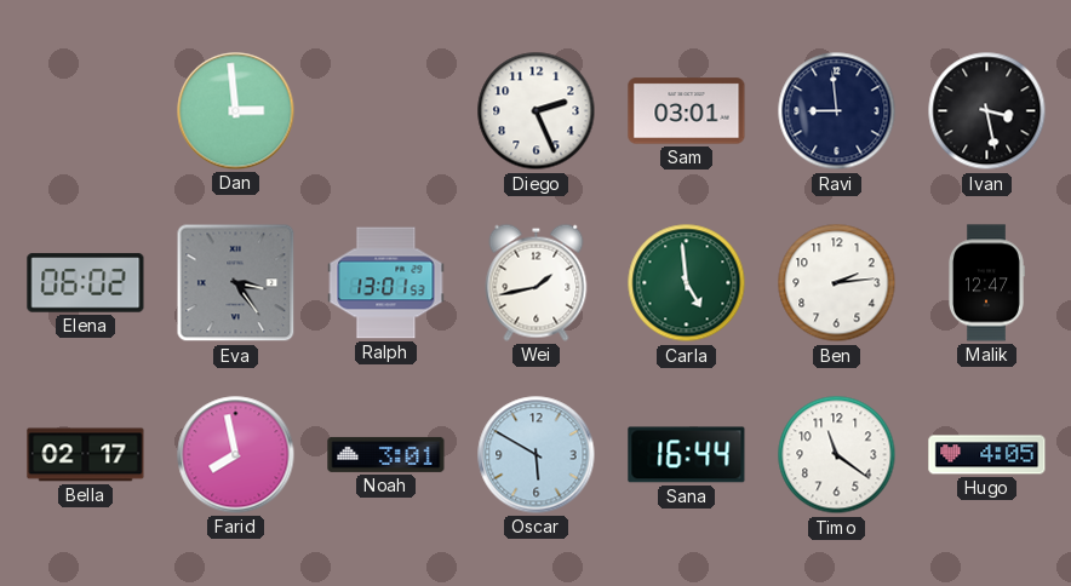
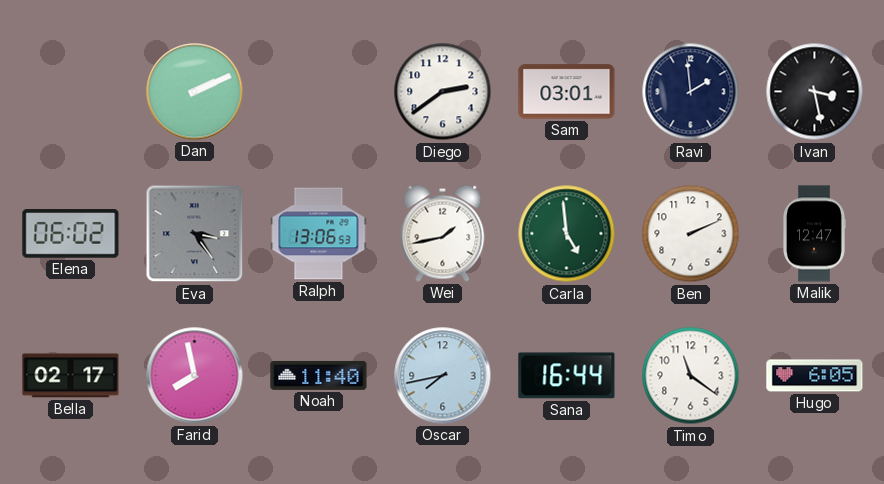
Dan: 2:59 -> 2:11
Diego: 2:26 -> 2:39
Ravi: 8:59 -> 1:59
Ralph: 13:01 -> 13:06
Ben: 2:14 -> 2:11
Noah: 3:01 -> 11:40
Oscar: 5:50 -> 7:43
Hugo: 4:05 -> 6:05
